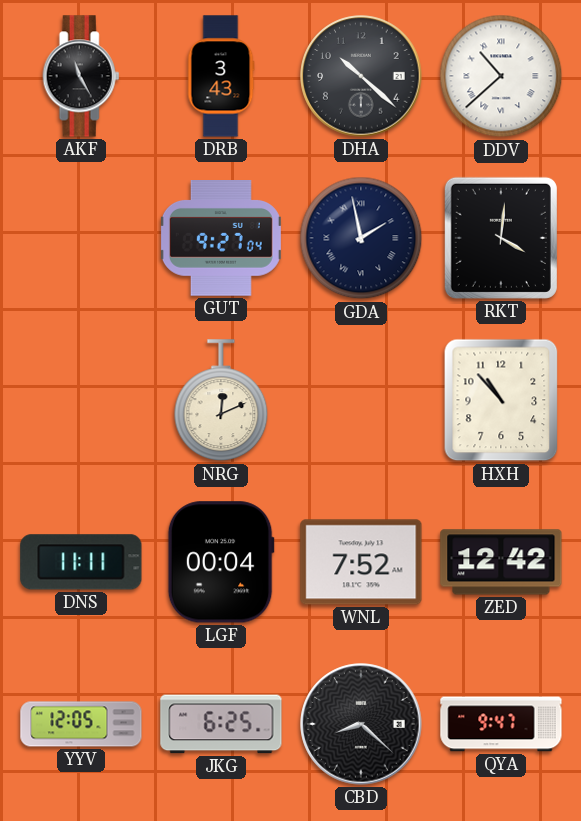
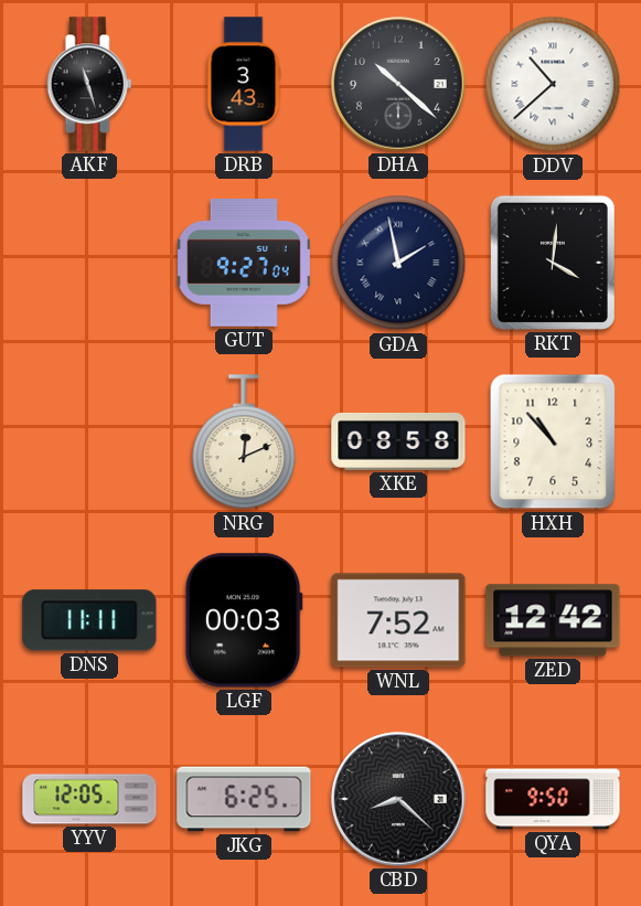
AKF: 11:25 -> 11:27
XKE: none -> 08:58
LGF: 00:04 -> 00:03
QYA: 9:47 -> 9:50
